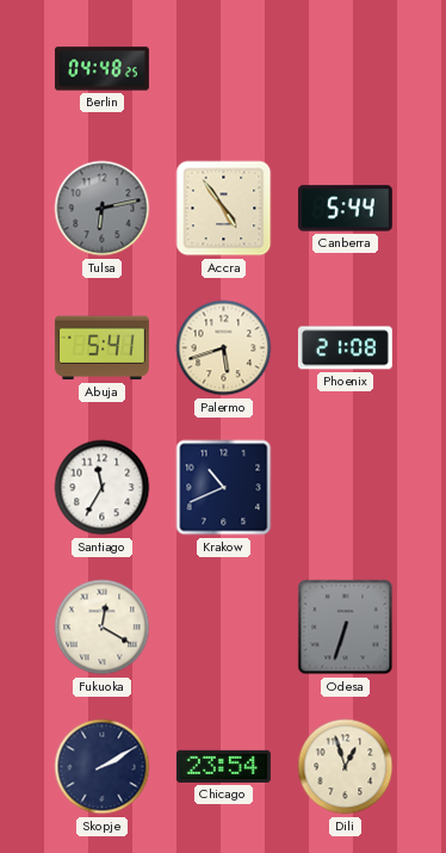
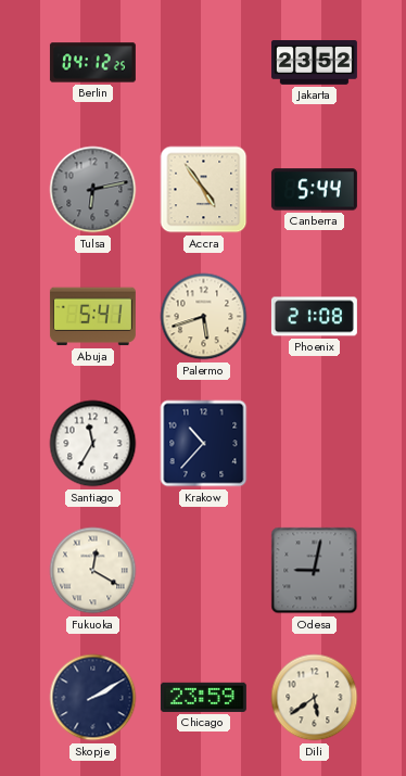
Berlin: 04:48 -> 04:12
Jakarta: none -> 23:52
Krakow: 10:41 -> 10:37
Odesa: 6:33 -> 9:02
Chicago: 23:54 -> 23:59
Dili: 12:57 -> 5:39
